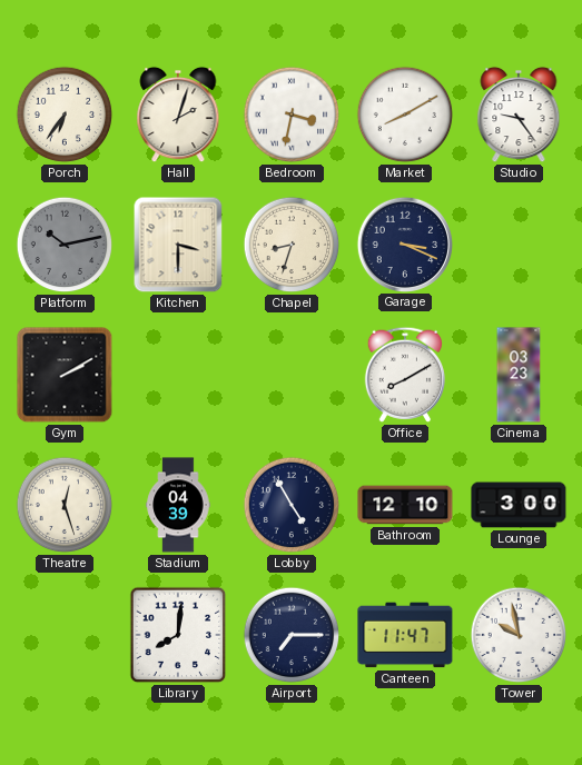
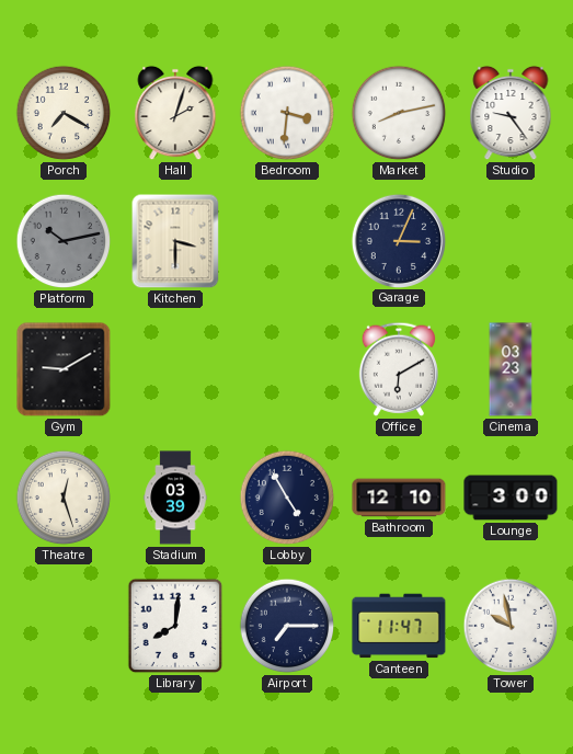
Porch: 6:36 -> 7:20
Bedroom: 3:32 -> 3:31
Market: 8:10 -> 8:13
Chapel: 8:33 -> none
Garage: 3:19 -> 3:04
Gym: 2:10 -> 9:10
Office: 8:10 -> 6:10
Stadium: 04:39 -> 03:39
